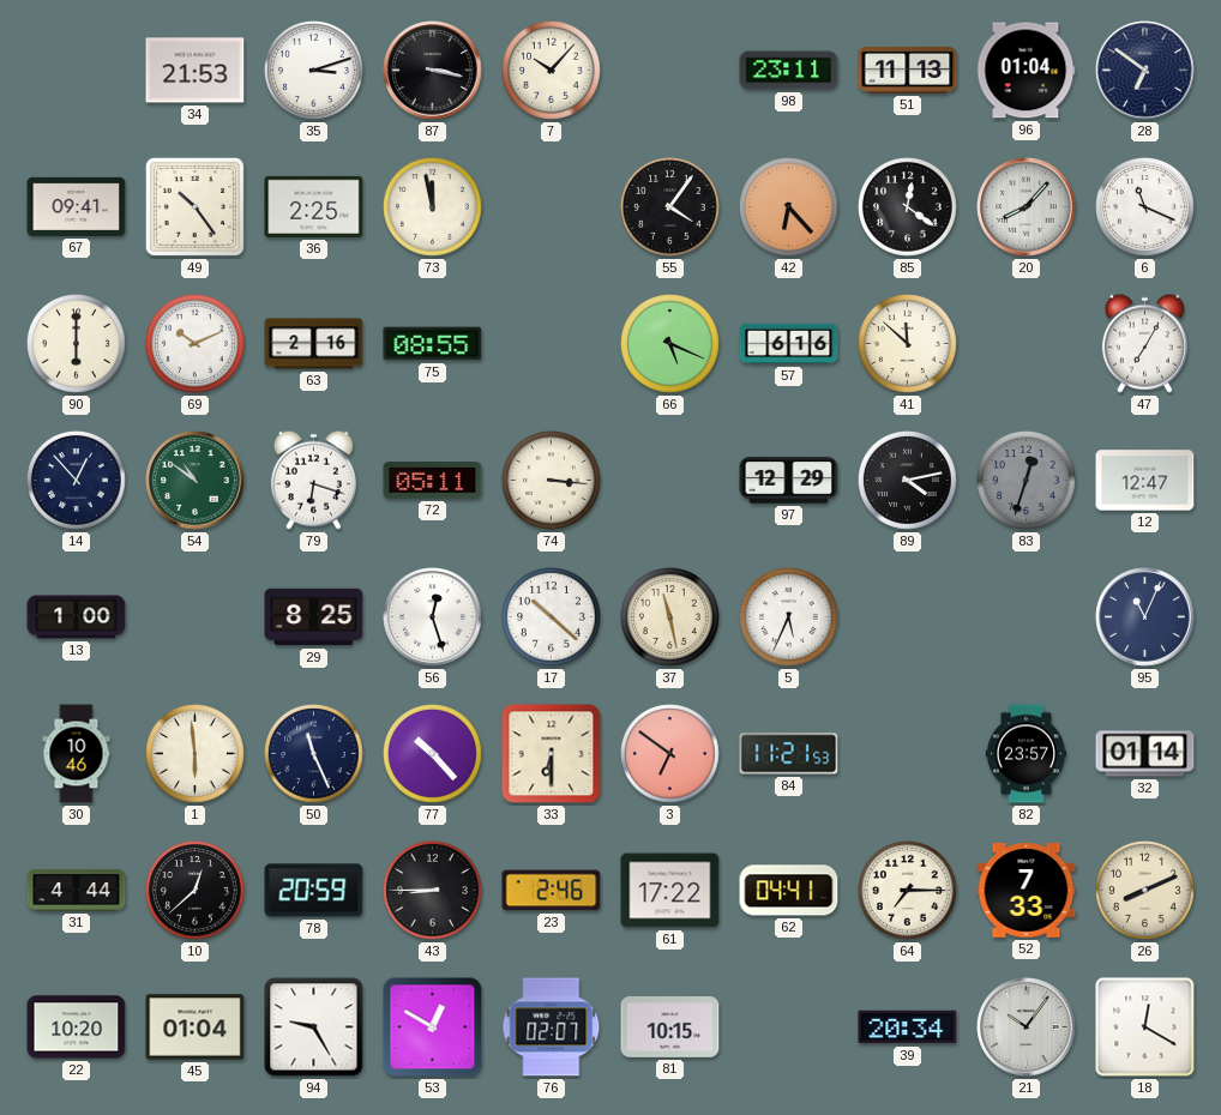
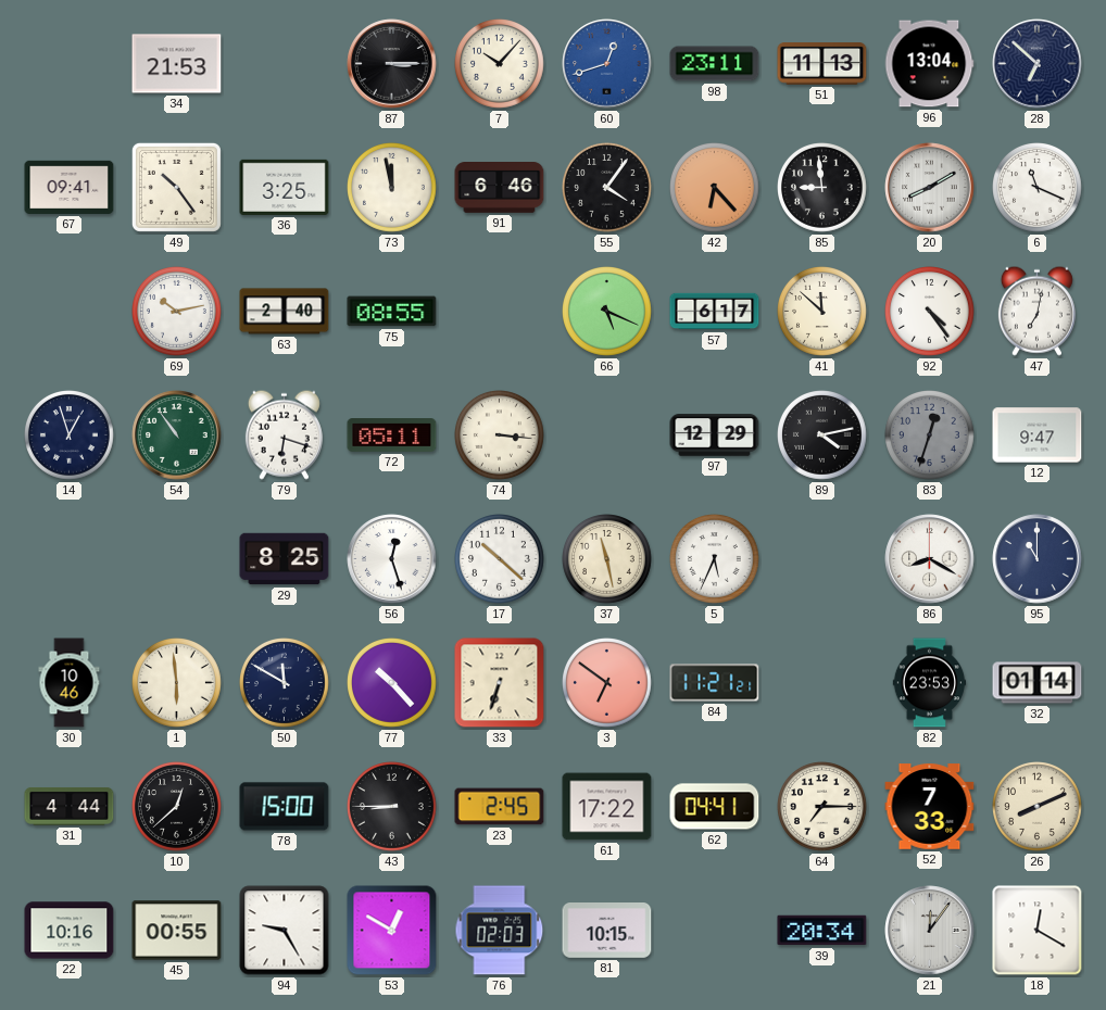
35: 3:12 -> none
87: 3:17 -> 3:15
60: none -> 12:42
96: 01:04 -> 13:04
28: 6:51 -> 6:52
36: 2:25 -> 3:25
91: none -> 6:46
85: 12:21 -> 8:59
20: 8:07 -> 8:10
90: 6:00 -> none
69: 10:11 -> 10:13
63: 2:16 -> 2:40
57: 6:16 -> 6:17
92: none -> 4:24
47: 7:05 -> 7:02
14: 12:53 -> 12:57
54: 10:51 -> 10:54
12: 12:47 -> 9:47
13: 1:00 -> none
86: none -> 8:20
95: 11:04 -> 11:00
50: 11:26 -> 11:50
33: 6:30 -> 6:33
84: 11:21:53 -> 11:21:21
82: 23:57 -> 23:53
78: 20:59 -> 15:00
23: 2:46 -> 2:45
22: 10:20 -> 10:16
45: 01:04 -> 00:55
76: 02:07 -> 02:03
21: 10:06 -> 12:06
